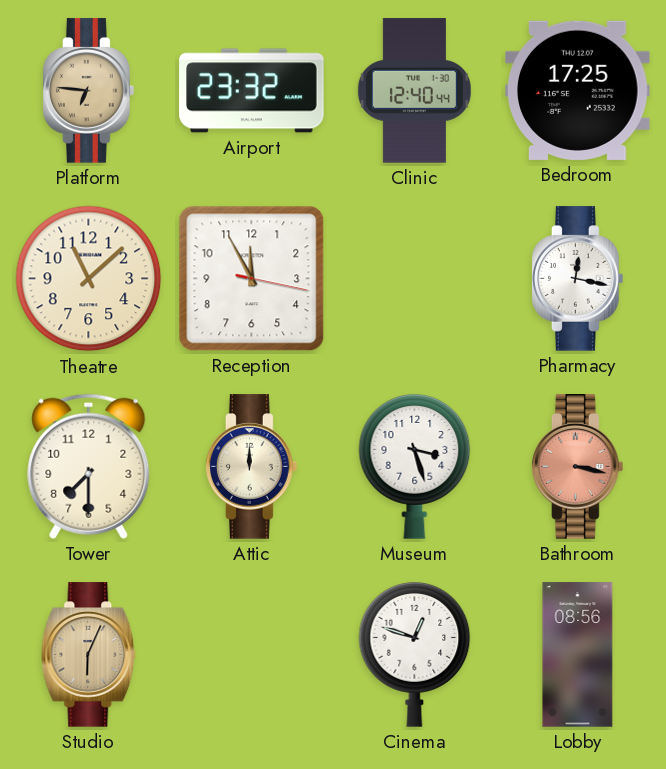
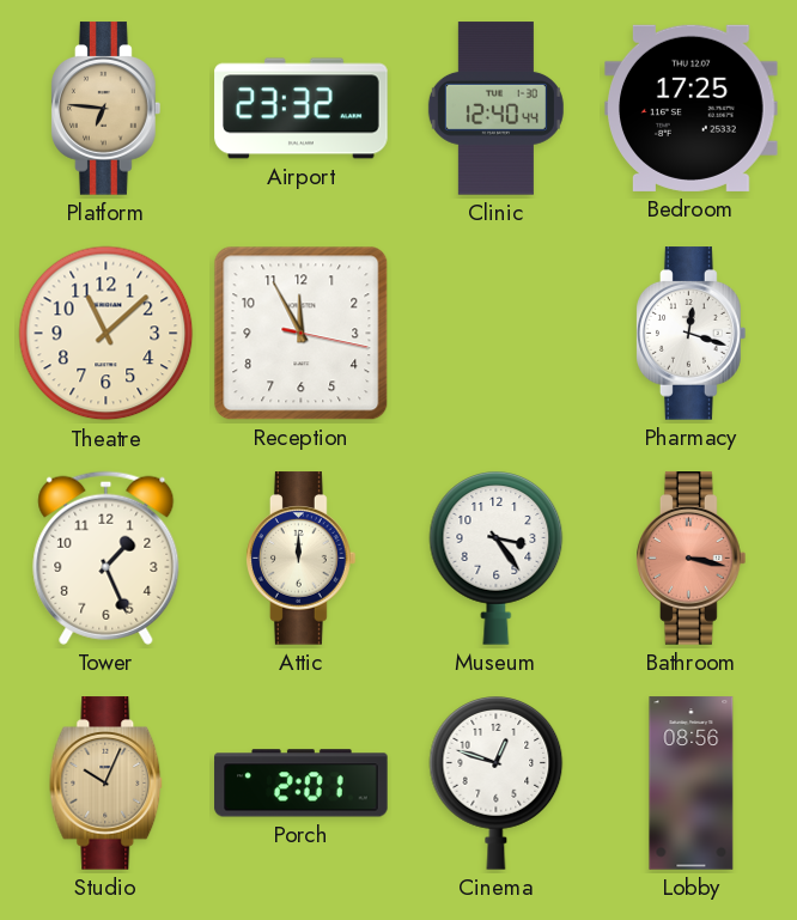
Pharmacy: 12:17 -> 12:18
Tower: 7:30 -> 1:26
Museum: 3:27 -> 3:24
Studio: 6:04 -> 10:04
Porch: none -> 2:01
